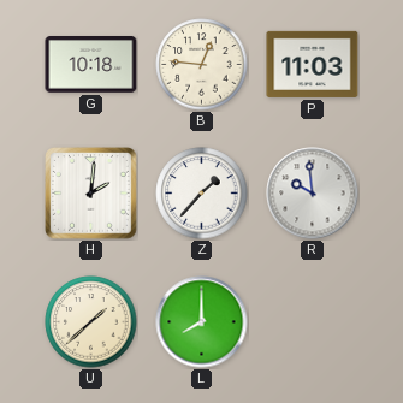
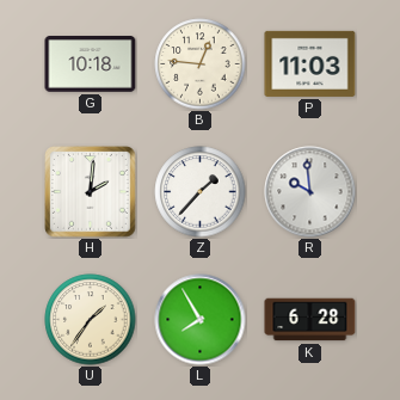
U: 1:38 -> 1:36
L: 8:00 -> 7:55
K: none -> 6:28
